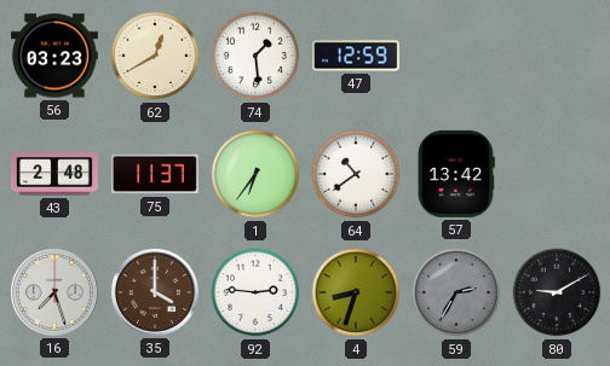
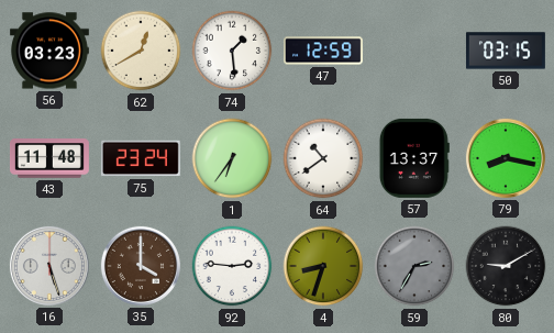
50: none -> 03:15
43: 2:48 -> 11:48
75: 11:37 -> 23:24
57: 13:42 -> 13:37
79: none -> 8:17
16: 7:27 -> 5:27
